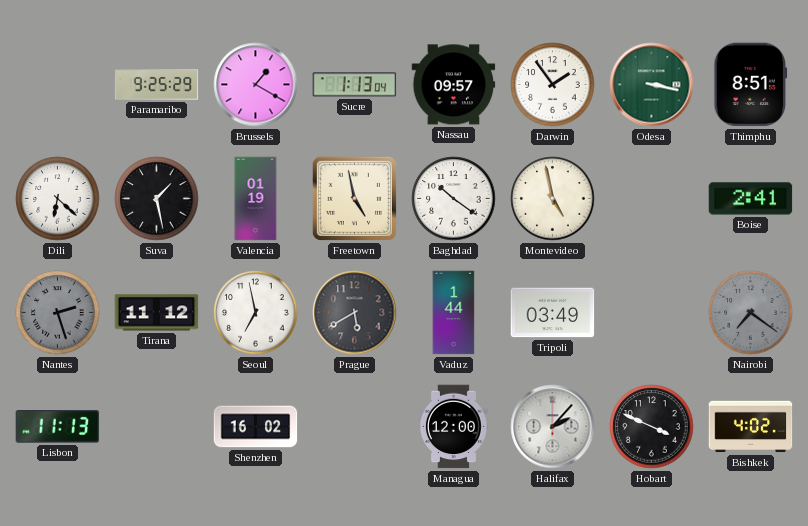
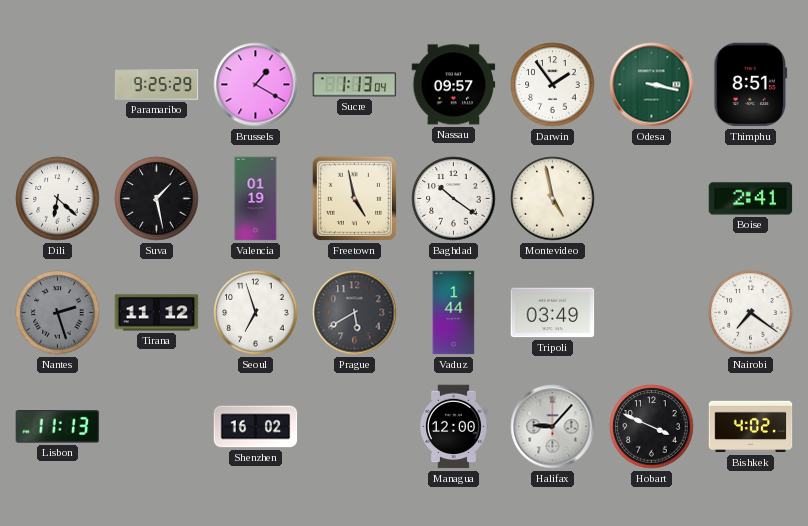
Seoul: 6:58 -> 6:57
Nairobi dial: grey -> white
Halifax: 2:07 -> 9:07
